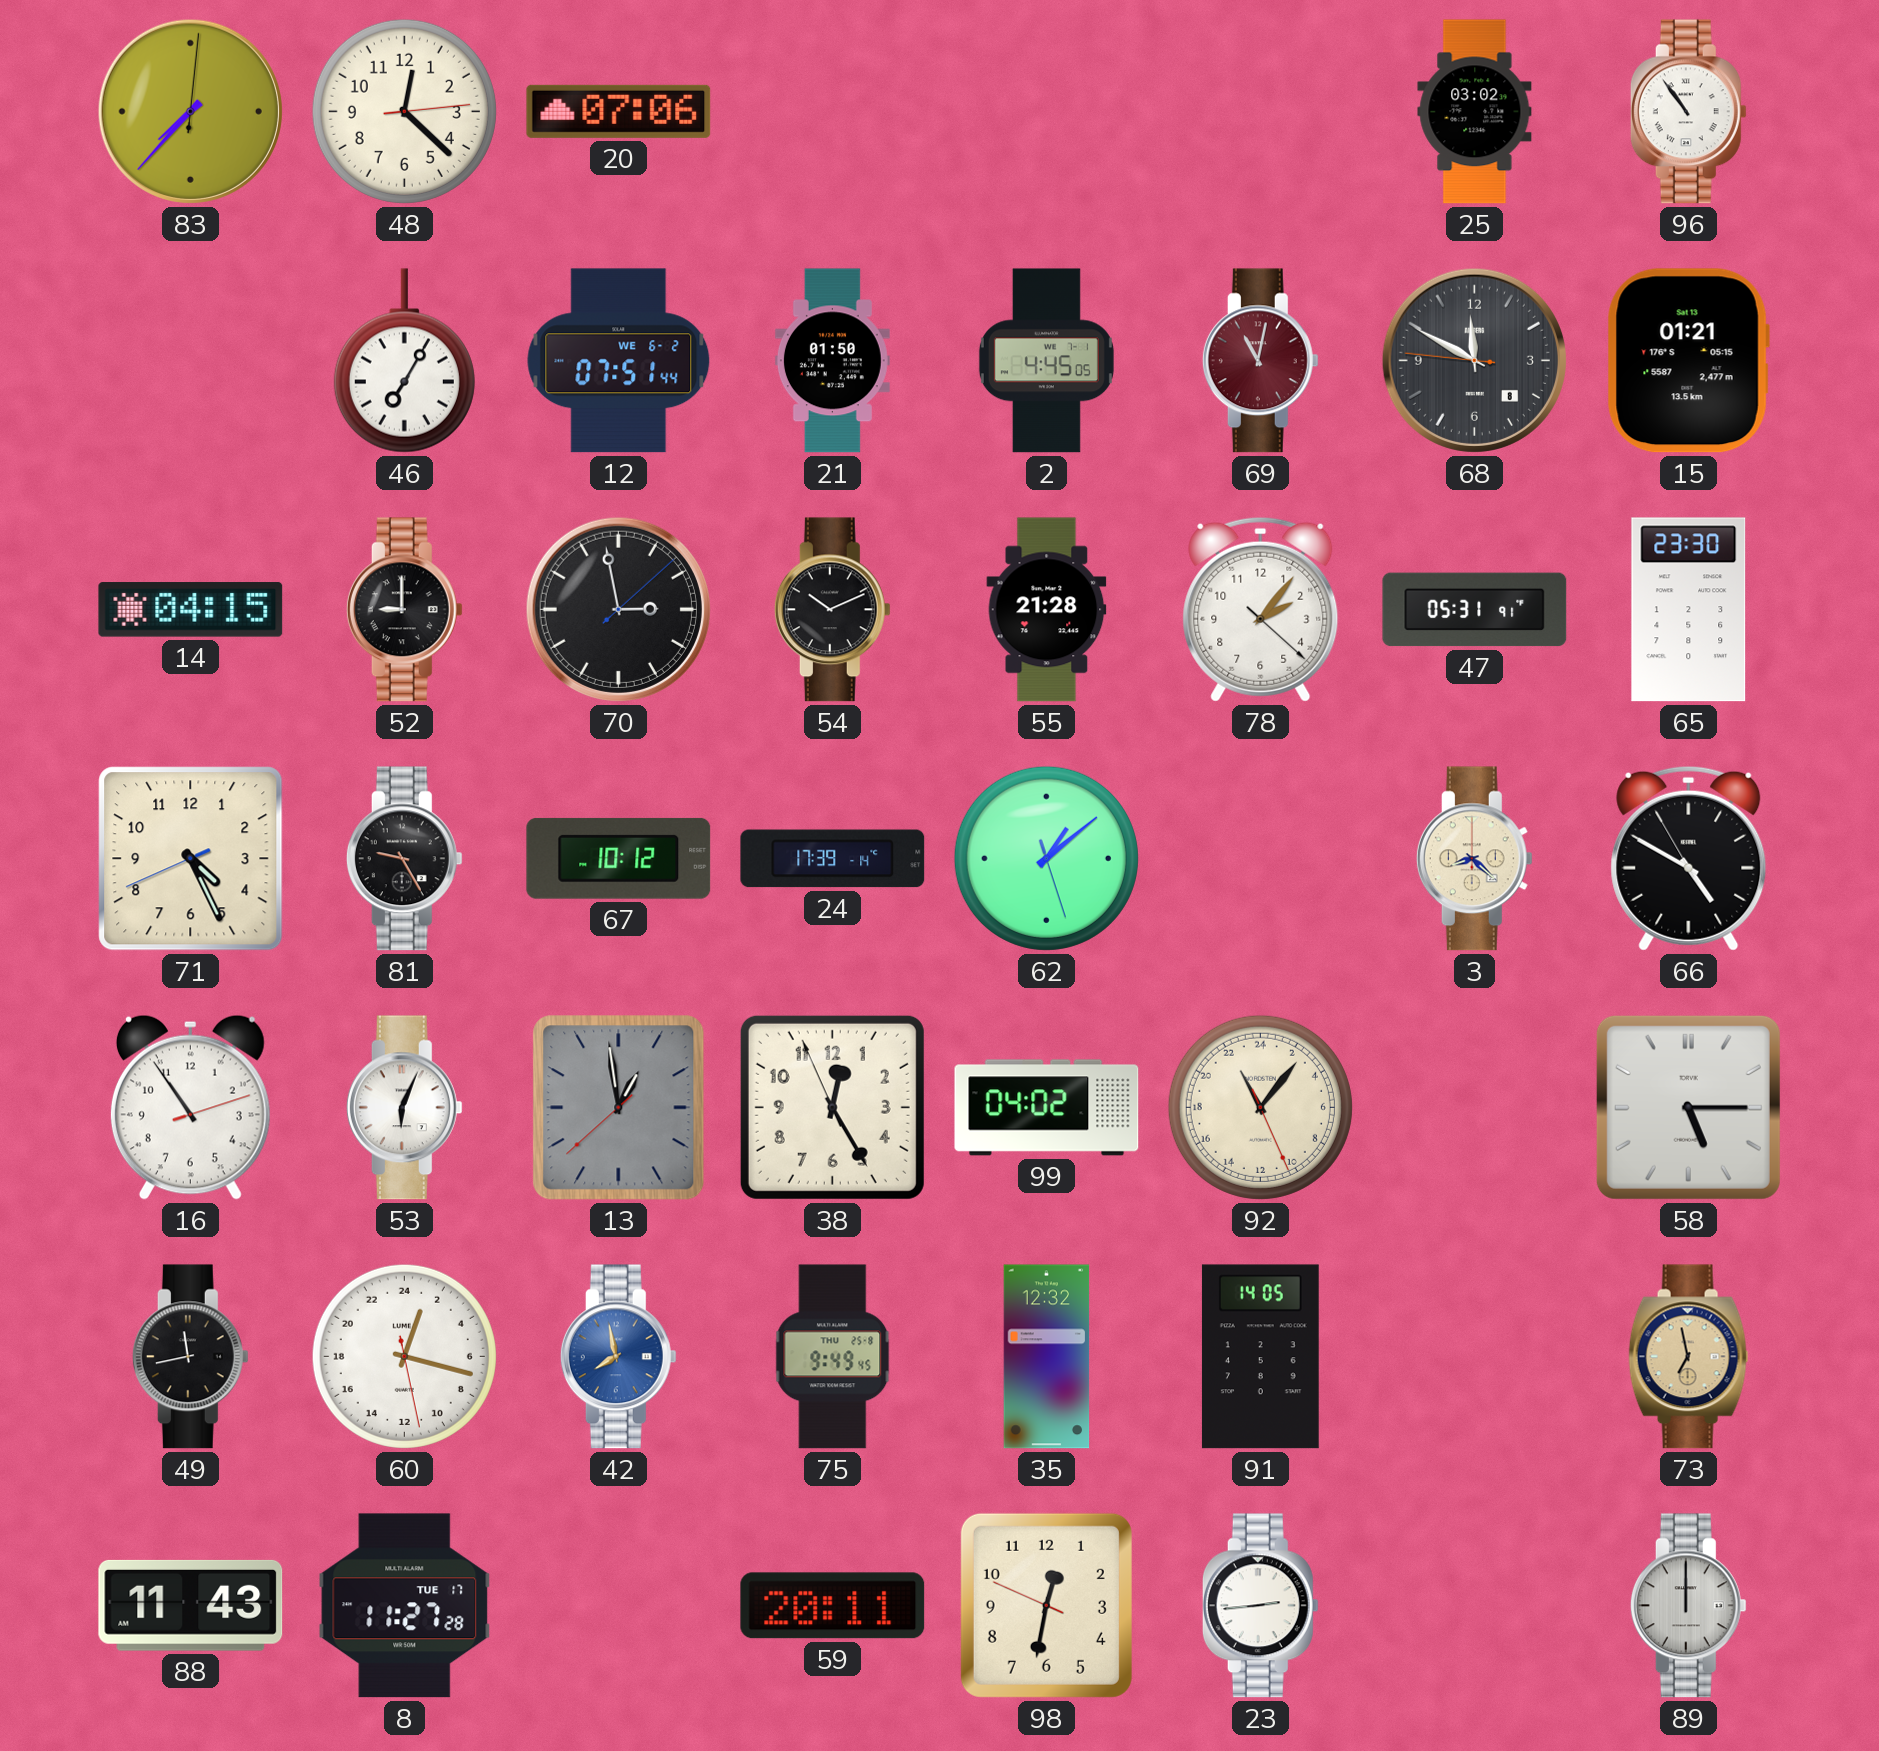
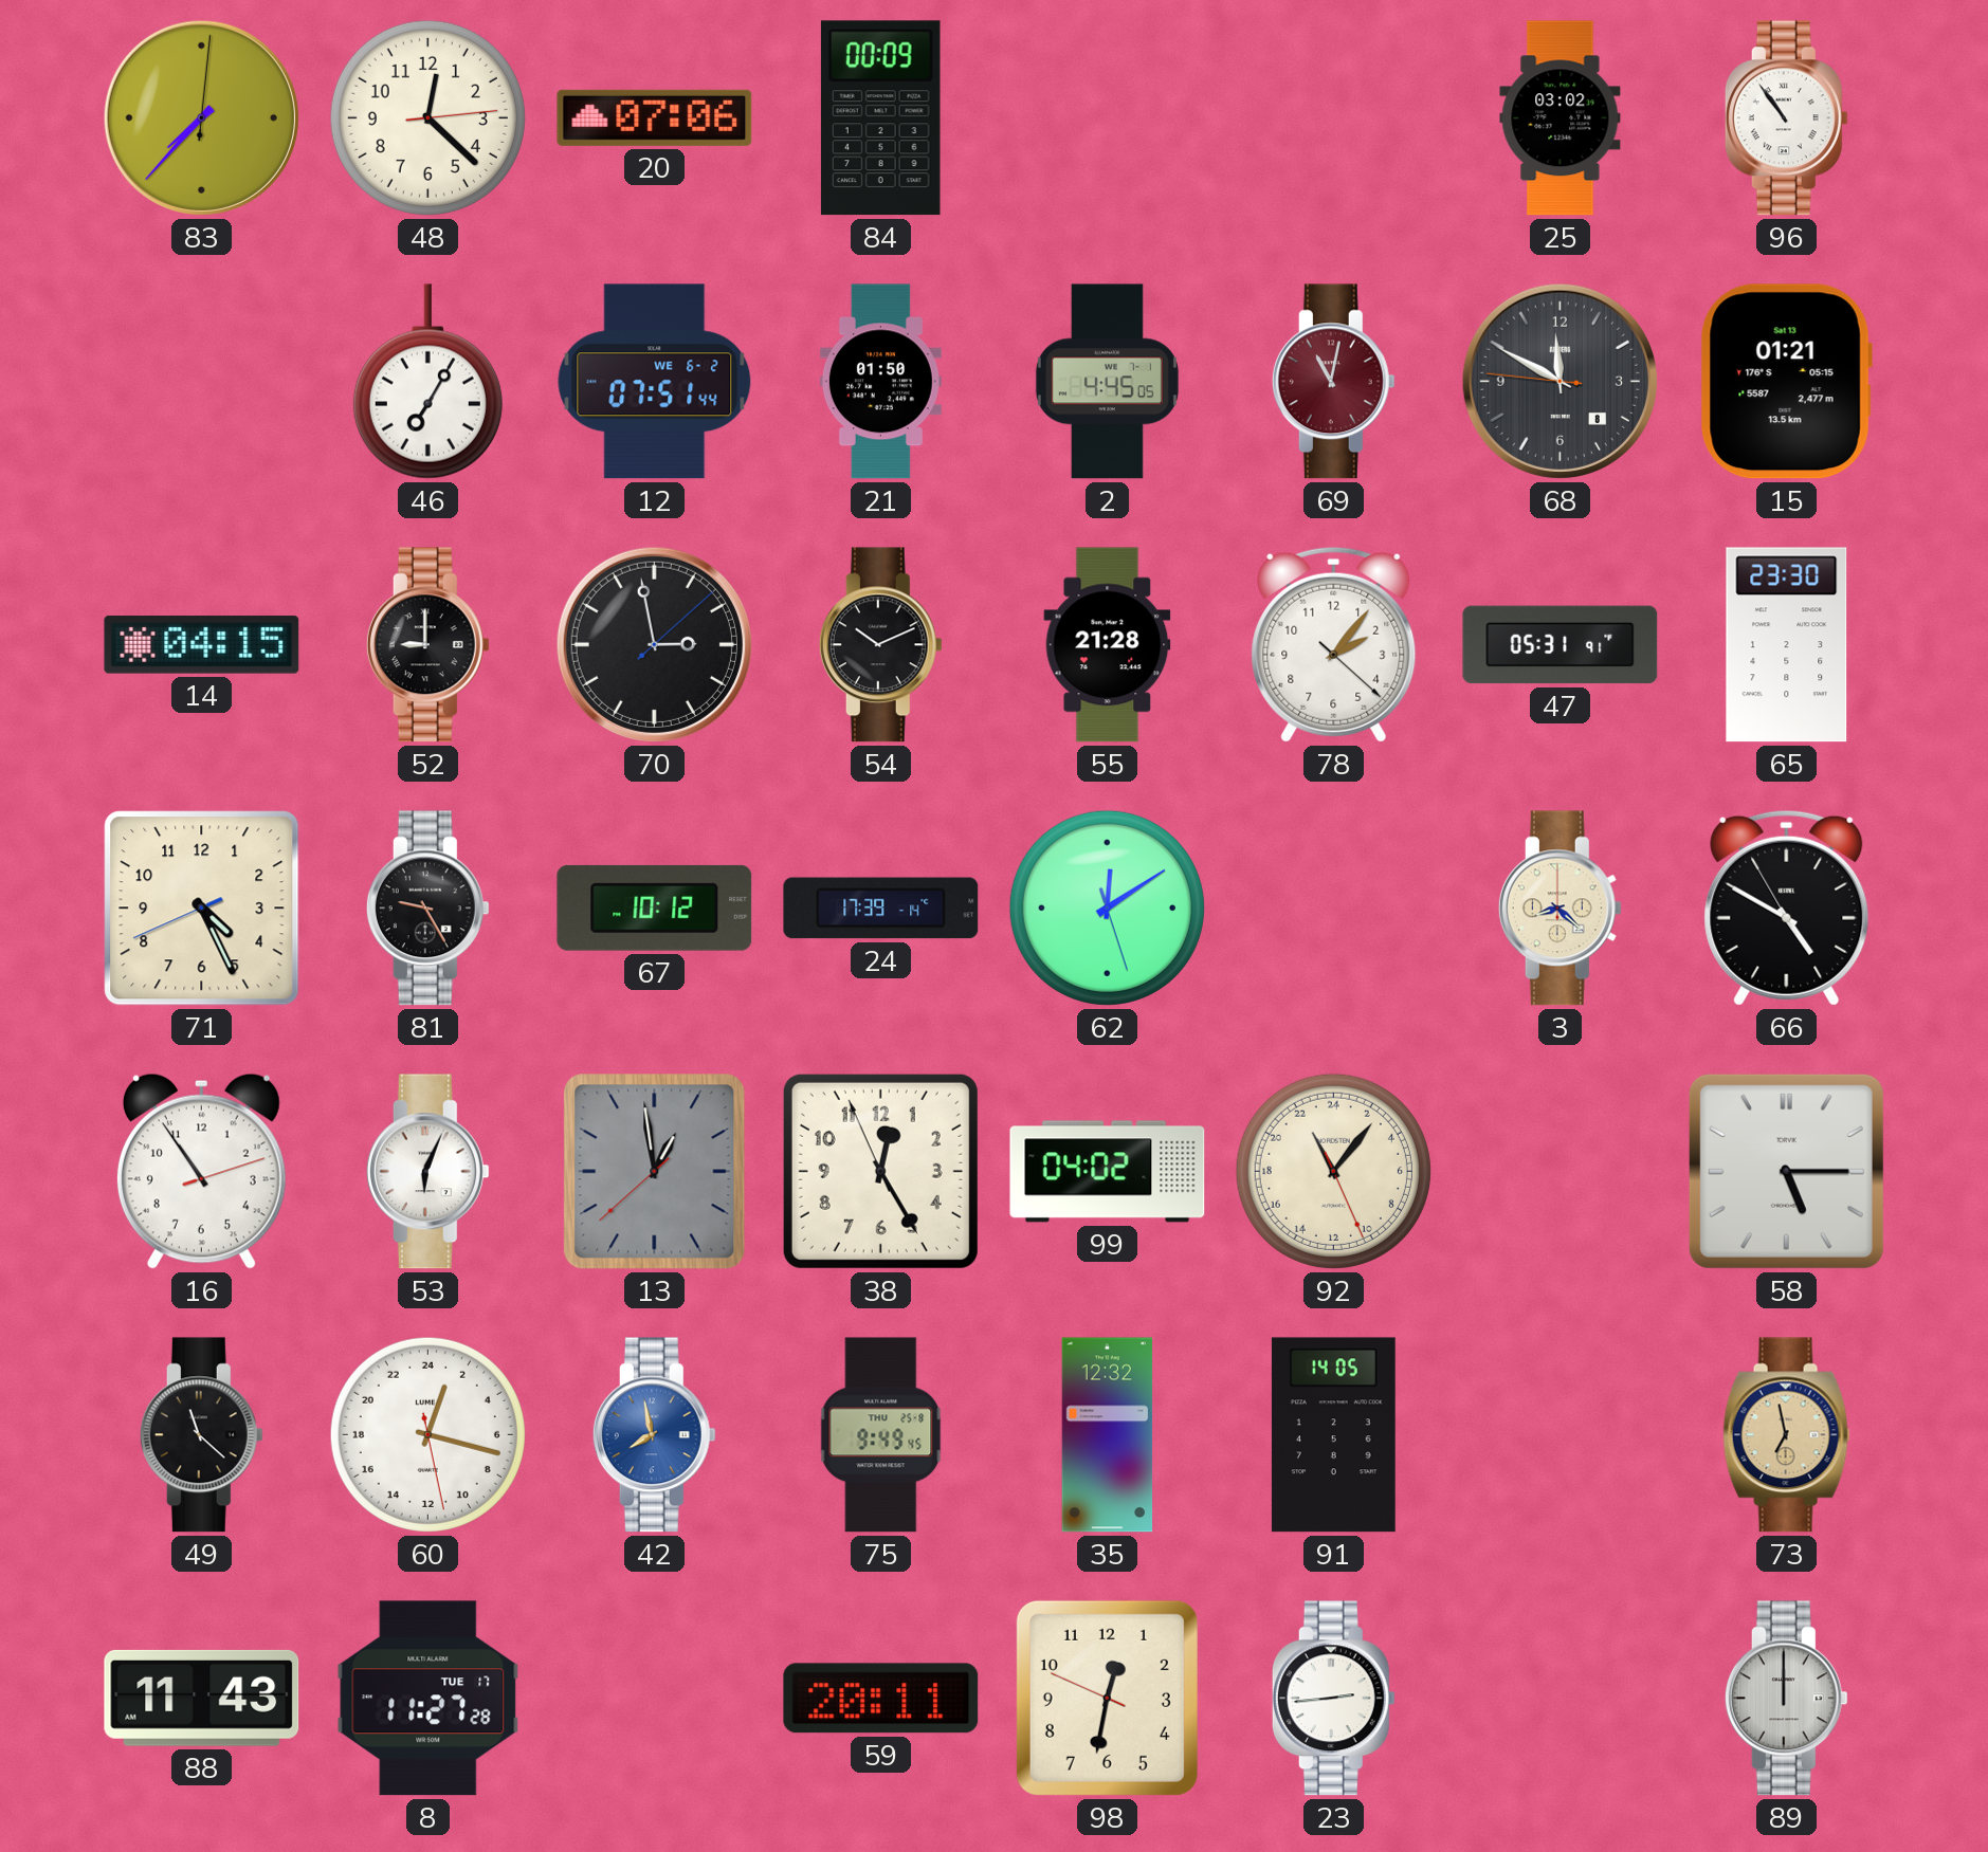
84: none -> 00:09
62: 1:08 -> 12:09
49: 11:43 -> 11:22
